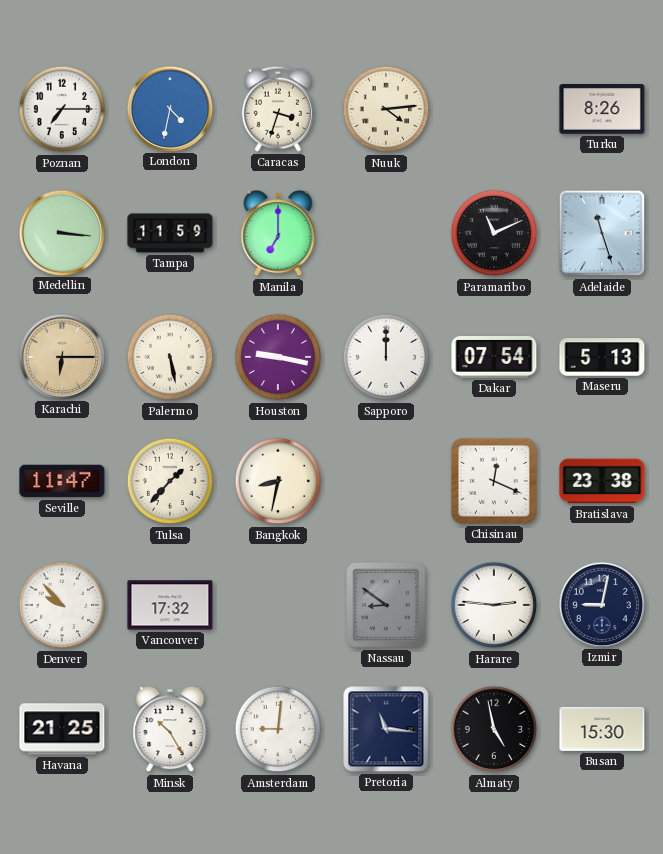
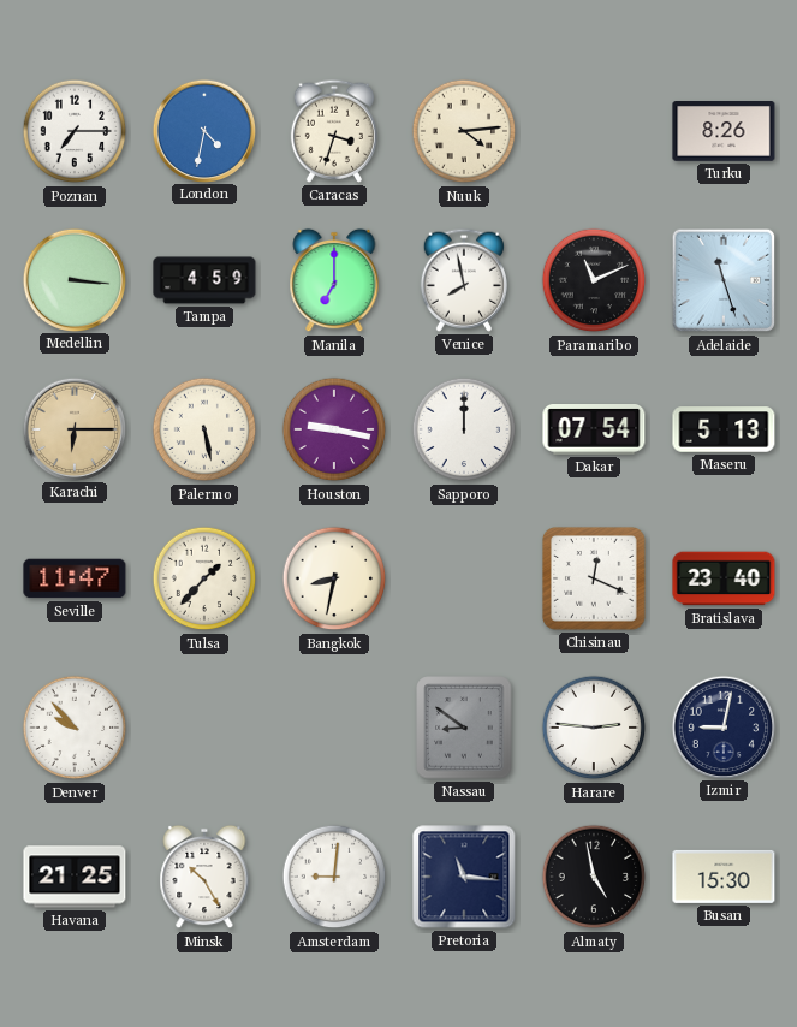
Tampa: 11:59 -> 4:59
Venice: none -> 7:58
Bratislava: 23:38 -> 23:40
Vancouver: 17:32 -> none
